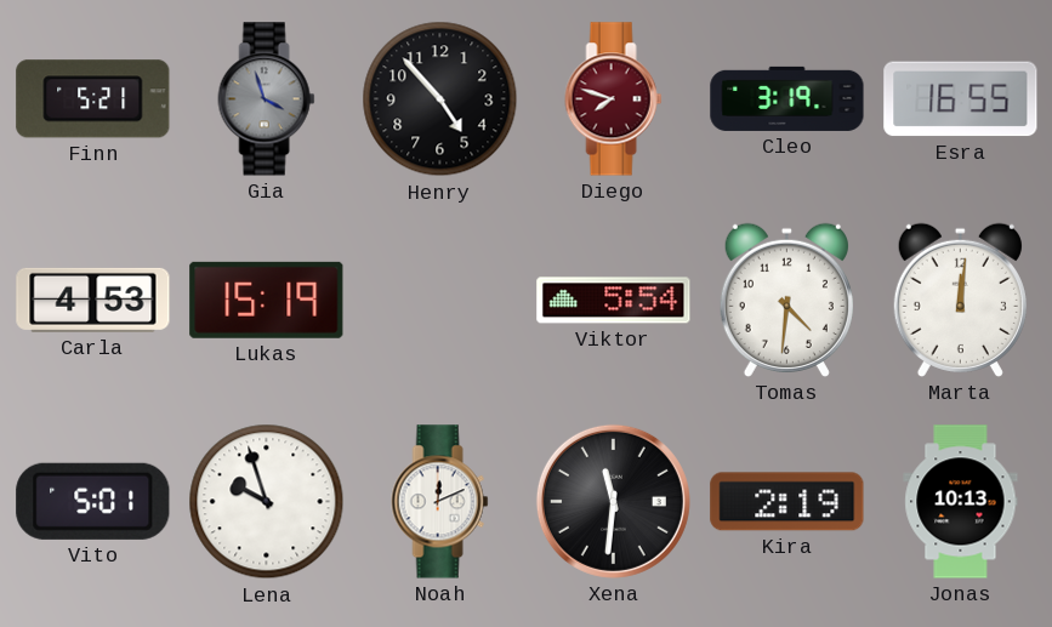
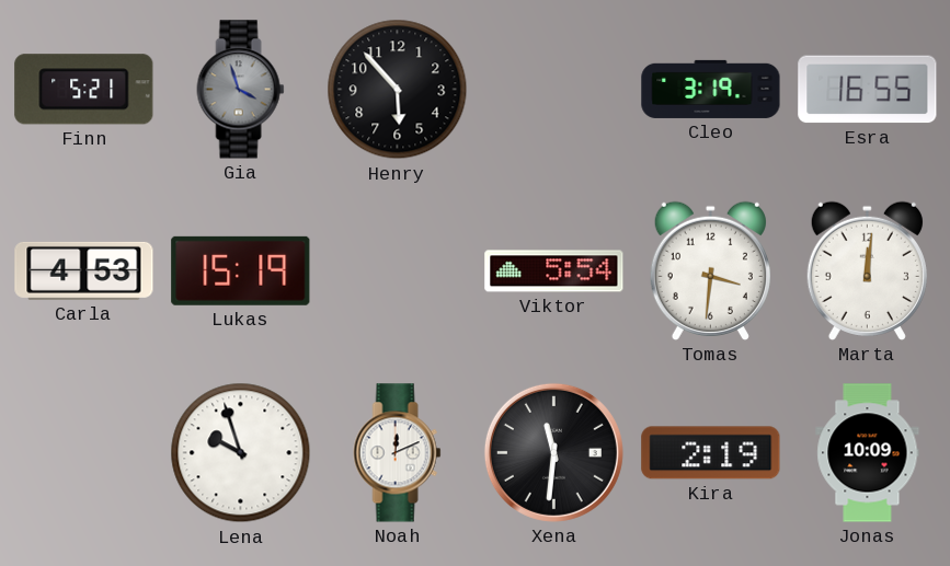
Henry: 4:53 -> 5:53
Diego: 7:48 -> none
Tomas: 4:31 -> 3:31
Vito: 5:01 -> none
Jonas: 10:13 -> 10:09
